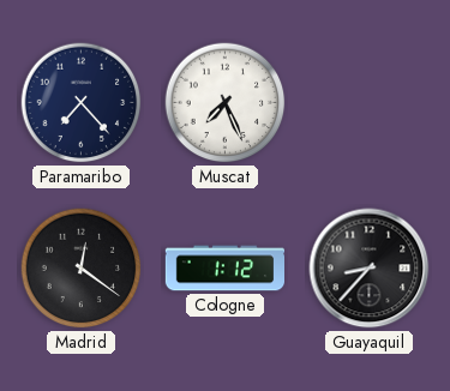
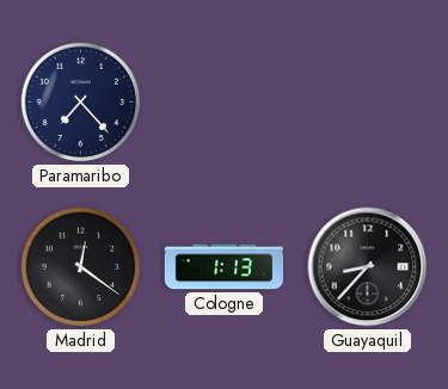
Muscat: 7:26 -> none
Cologne: 1:12 -> 1:13
